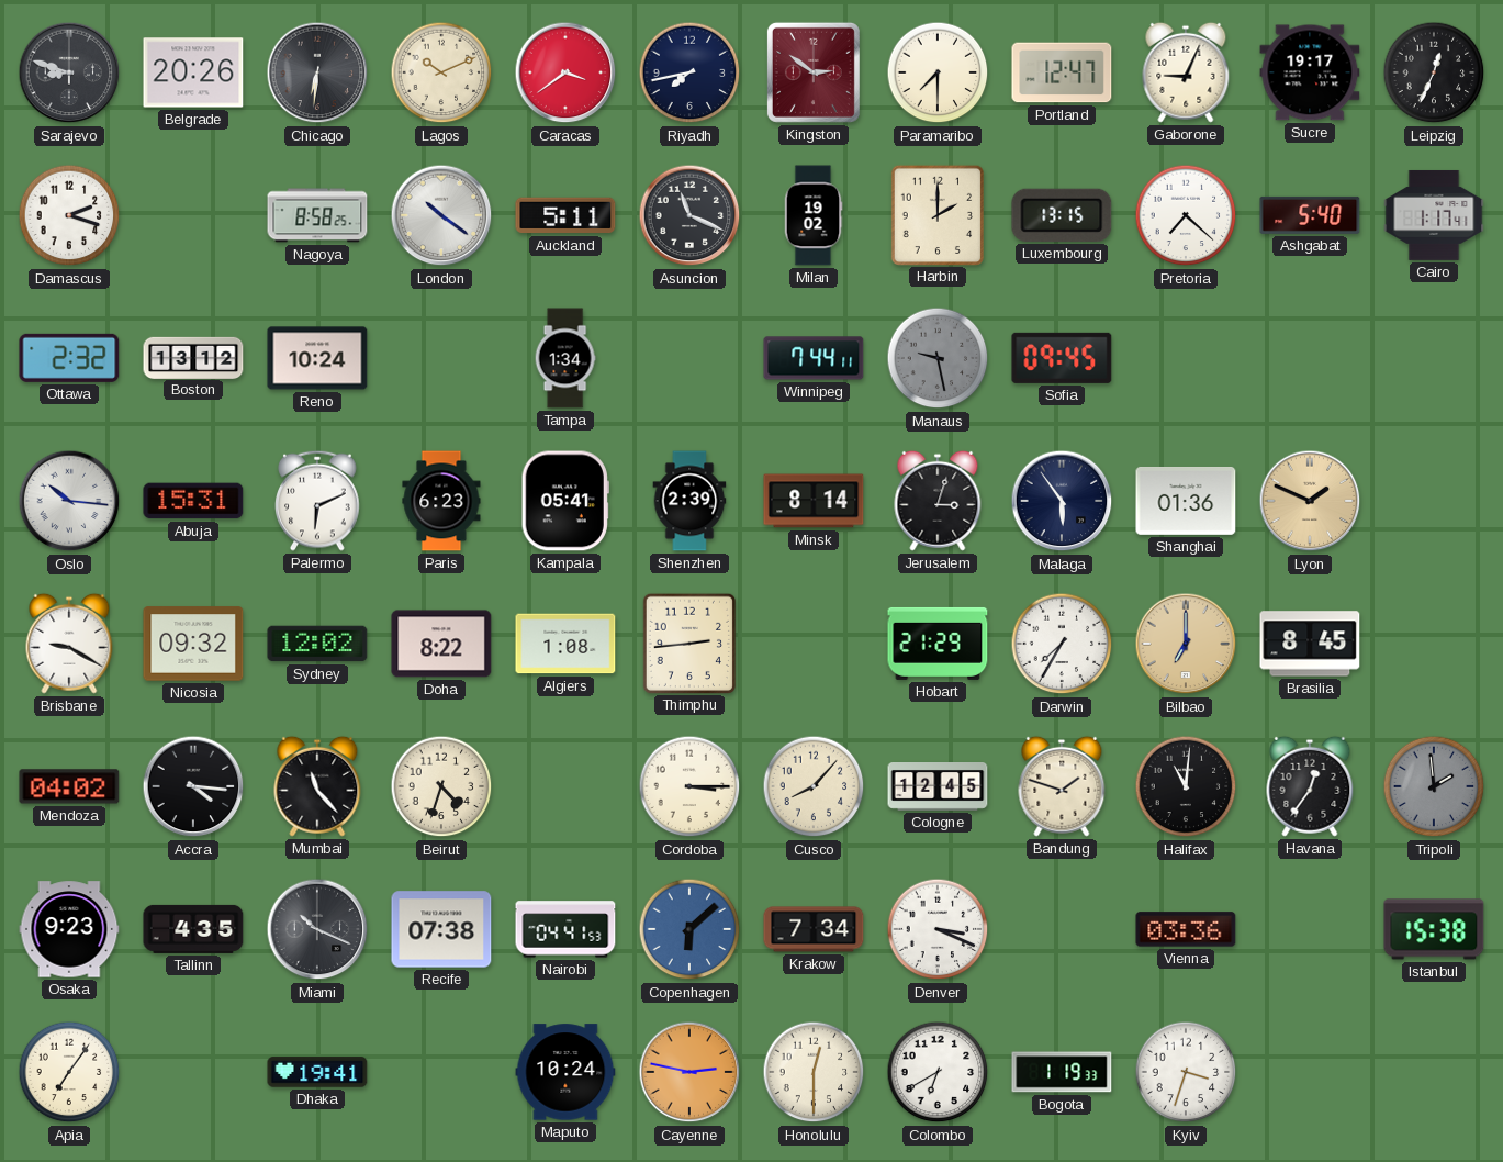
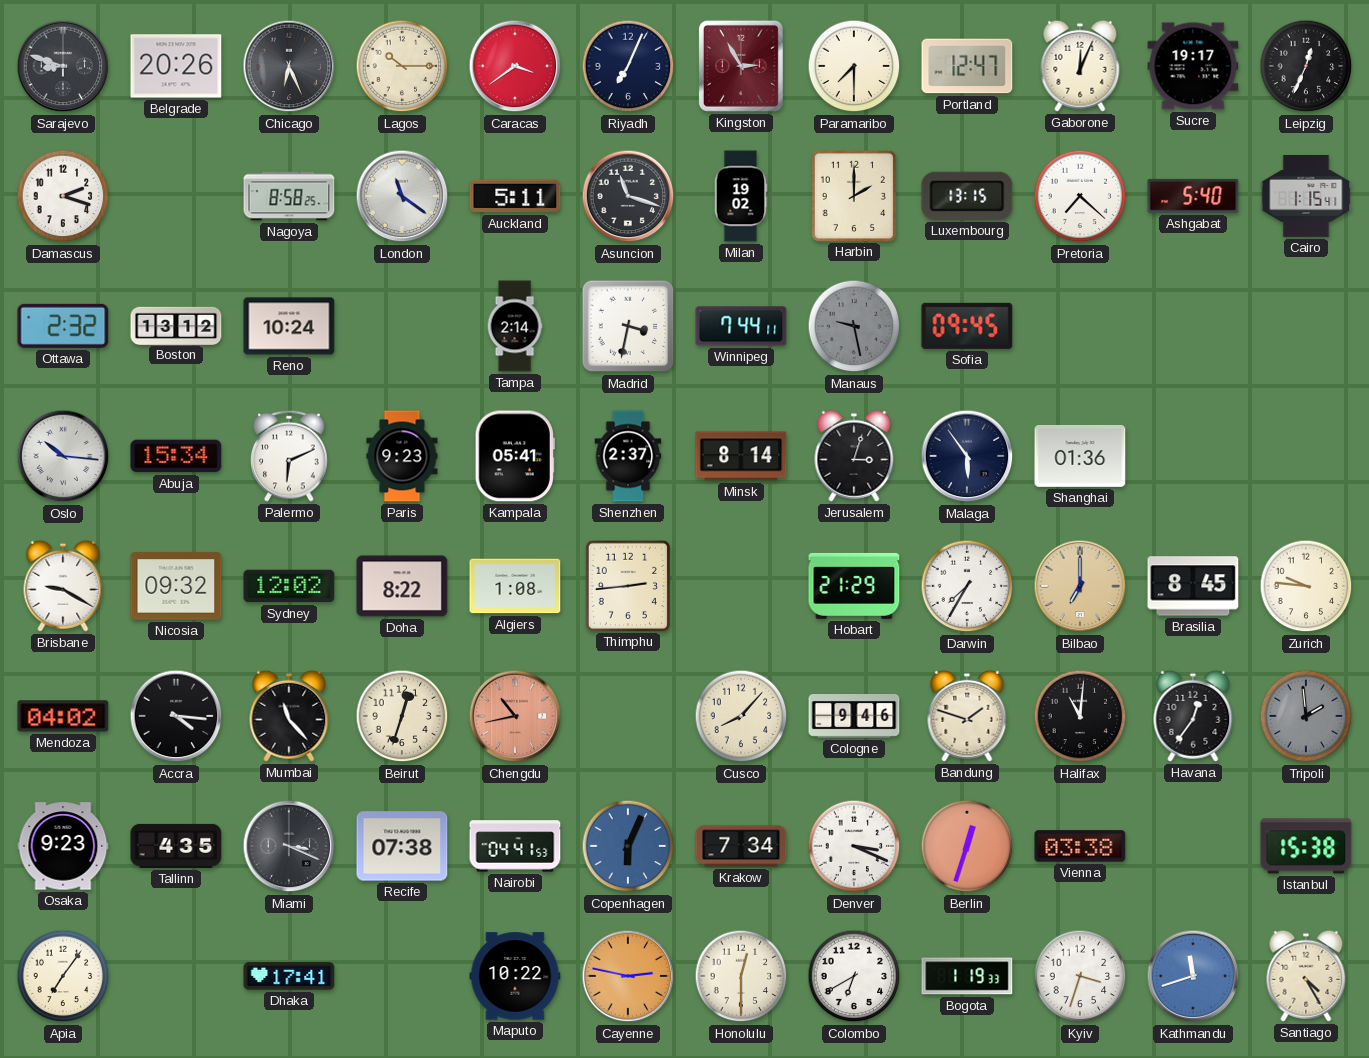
Chicago: 6:31 -> 6:26
Lagos: 10:11 -> 10:15
Riyadh: 7:43 -> 7:04
Kingston: 2:51 -> 2:55
Gaborone: 9:04 -> 12:04
London: 10:21 -> 11:21
Asuncion: 11:19 -> 11:18
Cairo: 1:17 -> 1:15
Tampa: 1:34 -> 2:14
Madrid: none -> 3:32
Abuja: 15:31 -> 15:34
Paris: 6:23 -> 9:23
Shenzhen: 2:39 -> 2:37
Lyon: 1:49 -> none
Zurich: none -> 9:46
Beirut: 4:33 -> 12:33
Chengdu: none -> 10:43
Cordoba: 3:15 -> none
Cologne: 12:45 -> 9:46
Miami: 10:19 -> 3:19
Copenhagen: 6:08 -> 6:04
Berlin: none -> 12:33
Vienna: 03:36 -> 03:38
Dhaka: 19:41 -> 17:41
Maputo: 10:24 -> 10:22
Kathmandu: none -> 11:42
Santiago: none -> 4:25
